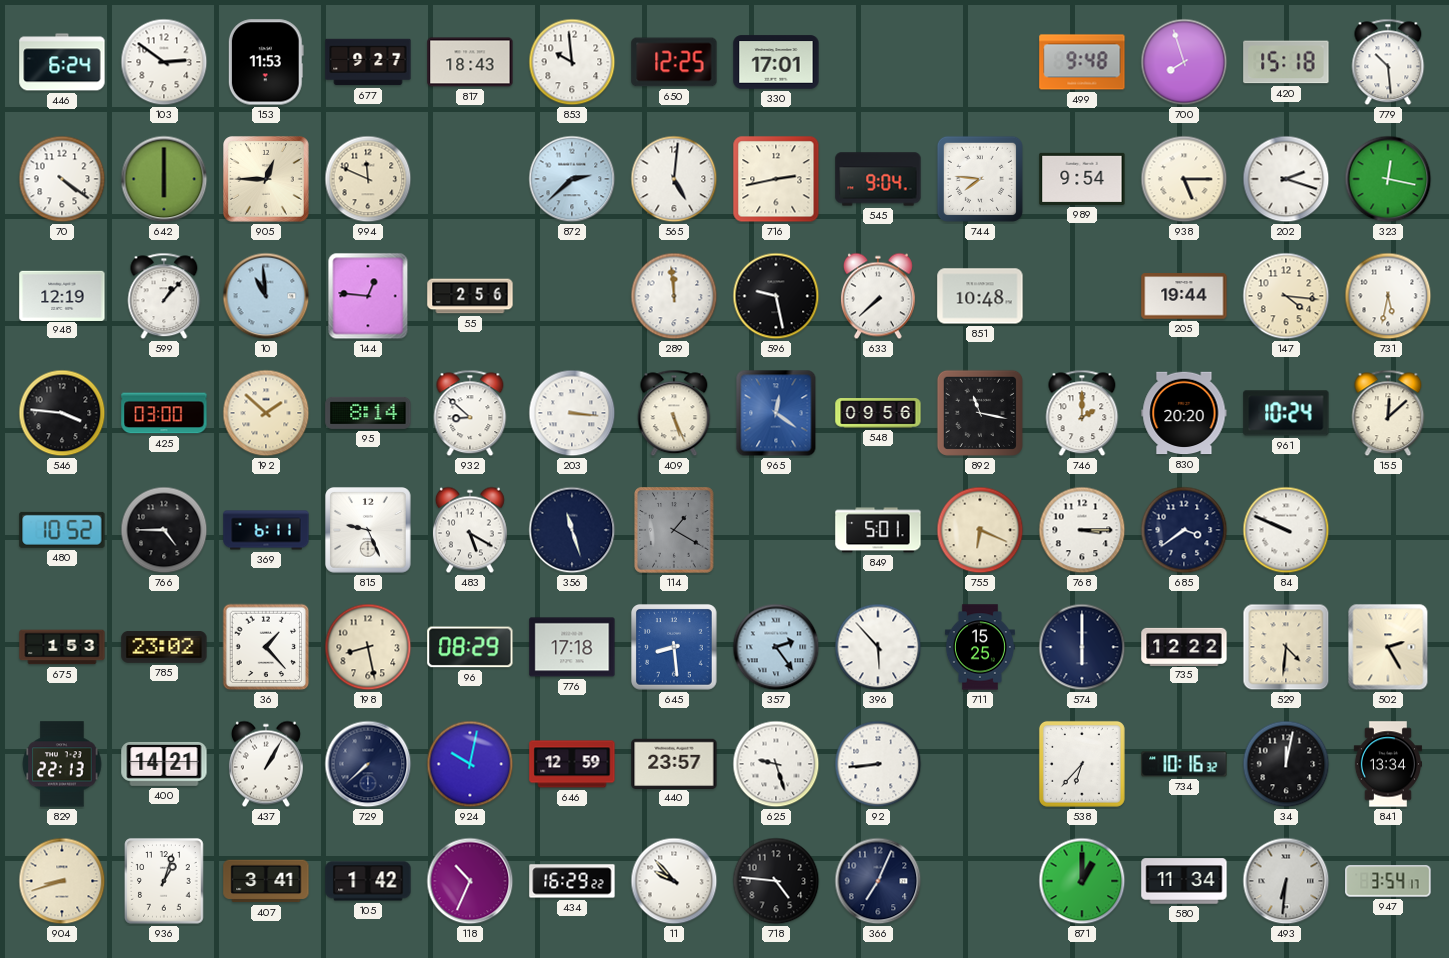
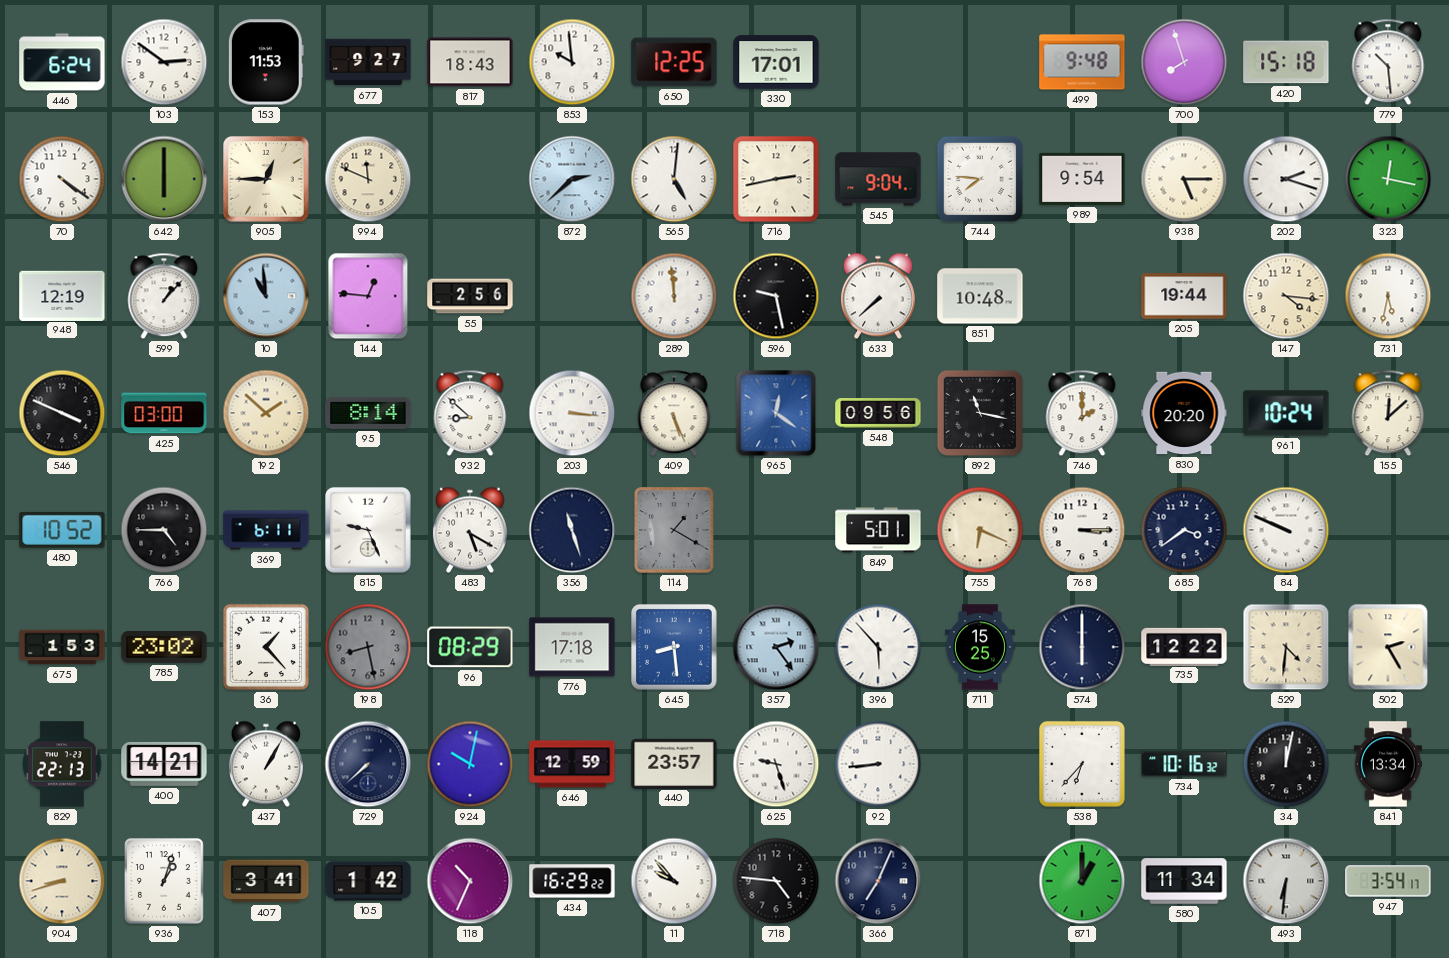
546: 3:46 -> 3:49
198 dial: cream -> grey
